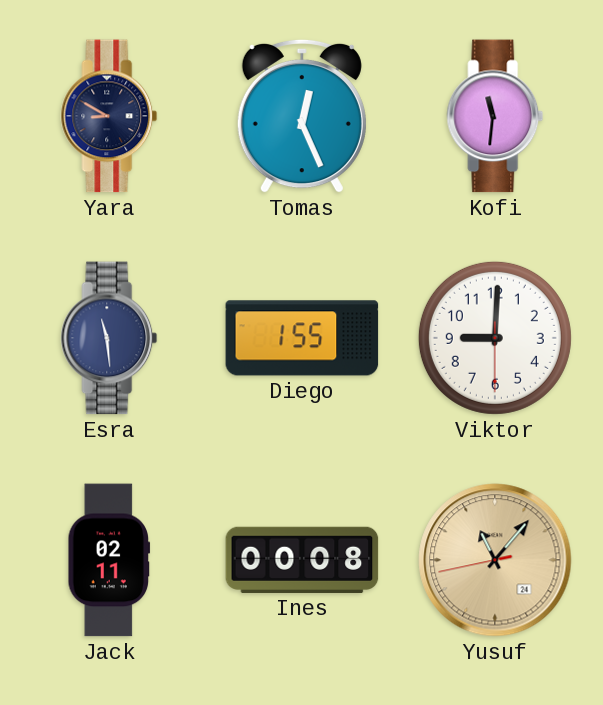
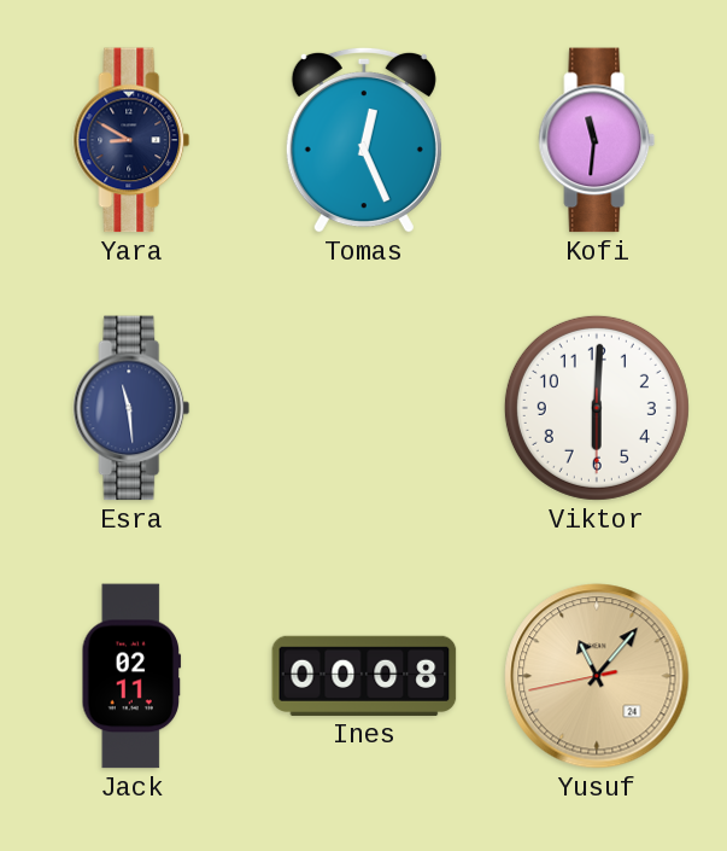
Diego: 1:55 -> none
Viktor: 9:00 -> 6:00
